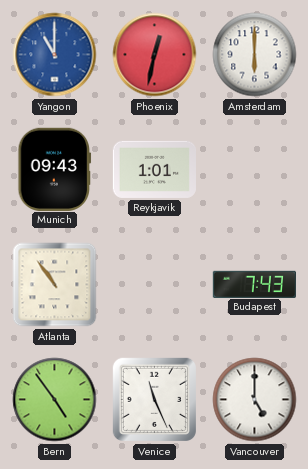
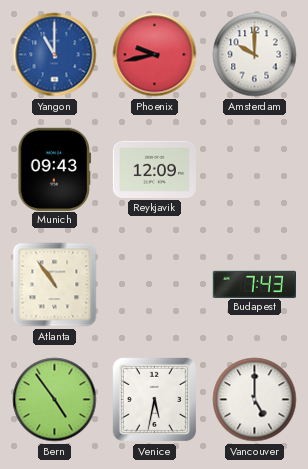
Phoenix: 12:32 -> 9:43
Amsterdam: 6:00 -> 10:00
Reykjavik: 1:01 -> 12:09
Venice: 11:26 -> 5:32
